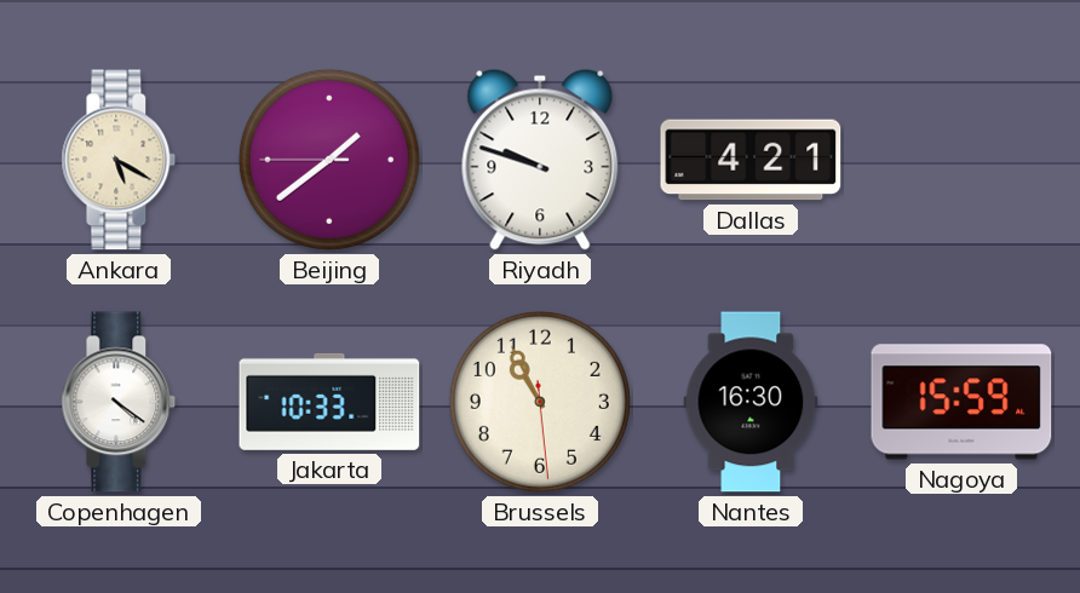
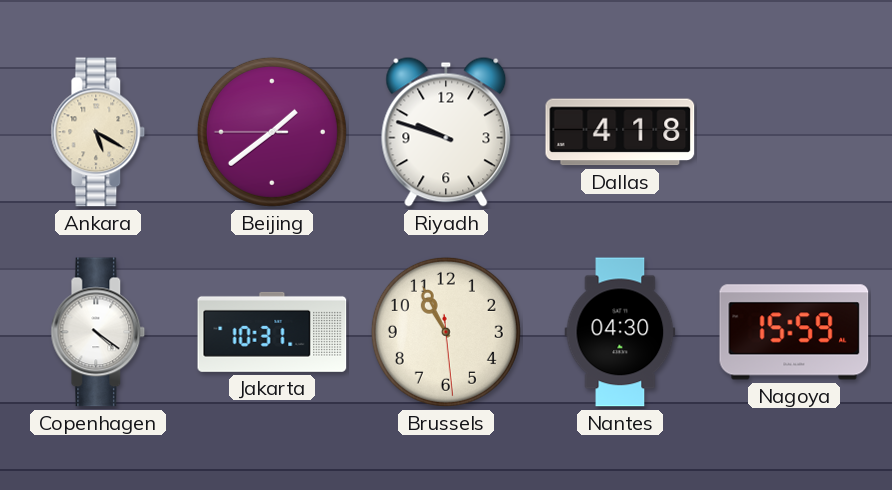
Dallas: 4:21 -> 4:18
Jakarta: 10:33 -> 10:31
Nantes: 16:30 -> 04:30
